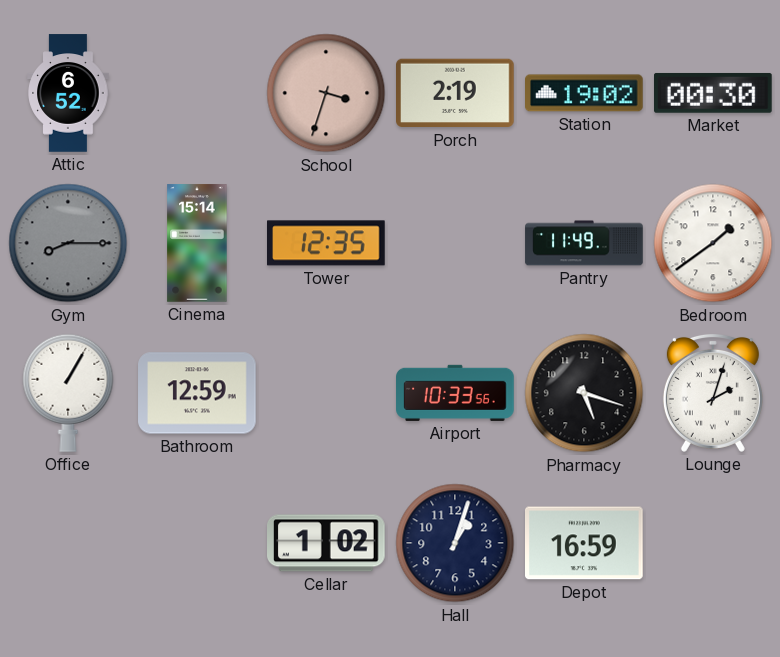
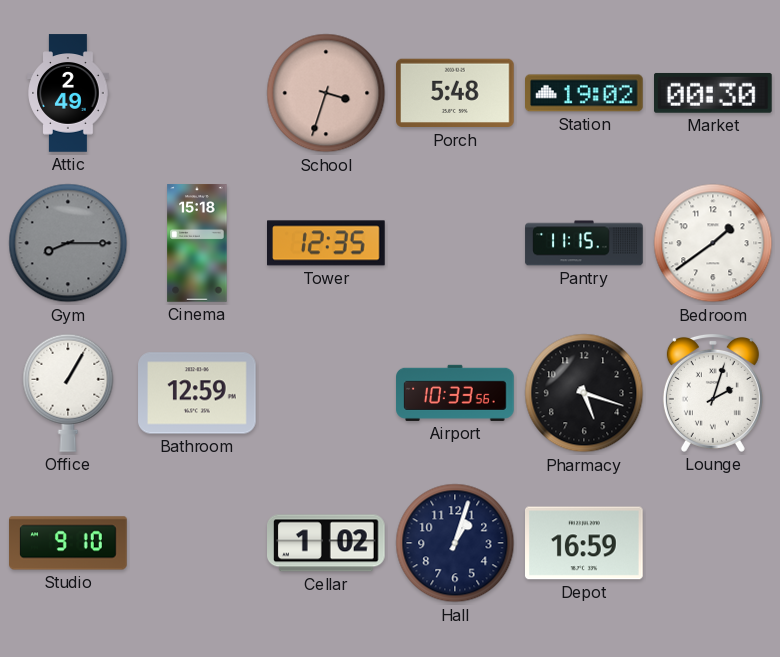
Attic: 6:52 -> 2:49
Porch: 2:19 -> 5:48
Cinema: 15:14 -> 15:18
Pantry: 11:49 -> 11:15
Studio: none -> 9:10
